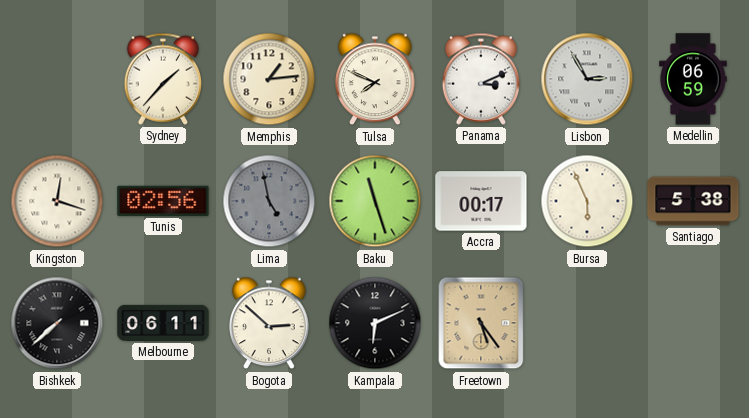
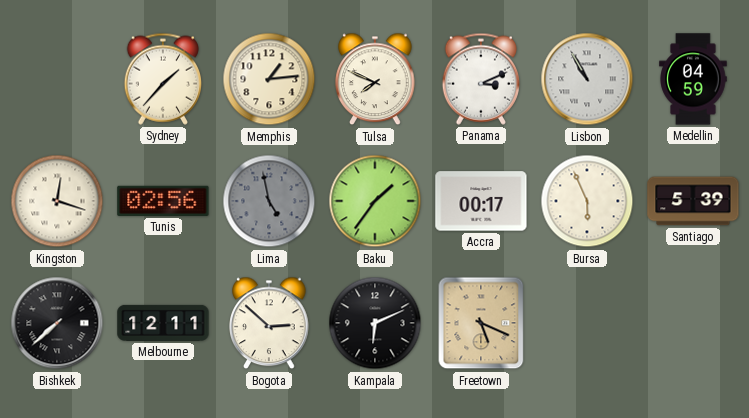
Lisbon: 2:55 -> 10:55
Medellin: 06:59 -> 04:59
Baku: 11:27 -> 1:36
Santiago: 5:38 -> 5:39
Melbourne: 06:11 -> 12:11
Freetown: 5:24 -> 5:19
